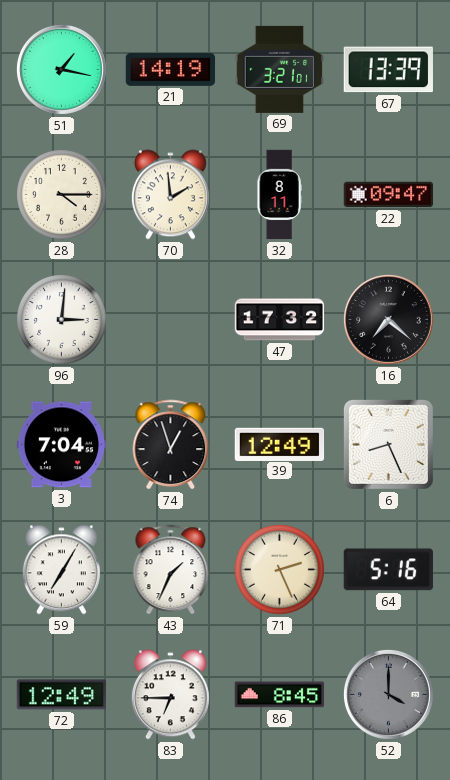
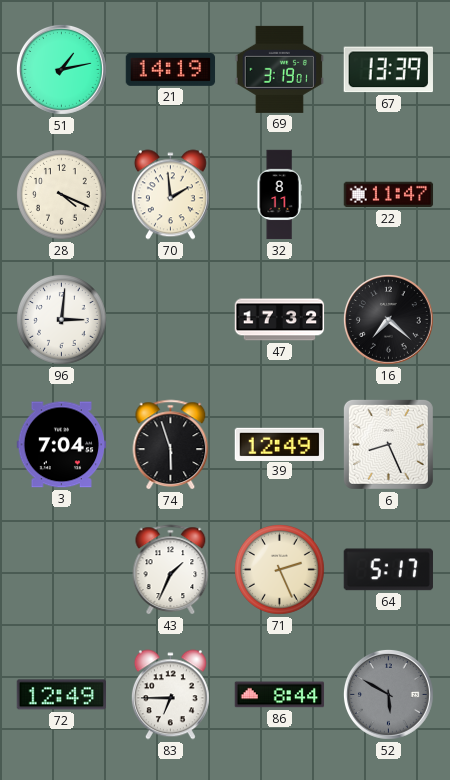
51: 1:17 -> 1:13
69: 3:21 -> 3:19
28: 4:15 -> 4:19
22: 09:47 -> 11:47
74: 12:57 -> 5:57
59: 7:05 -> none
64: 5:16 -> 5:17
86: 8:45 -> 8:44
52: 4:00 -> 5:50
